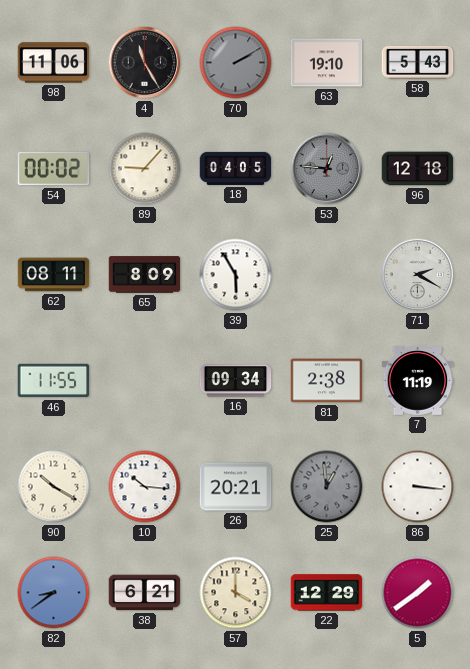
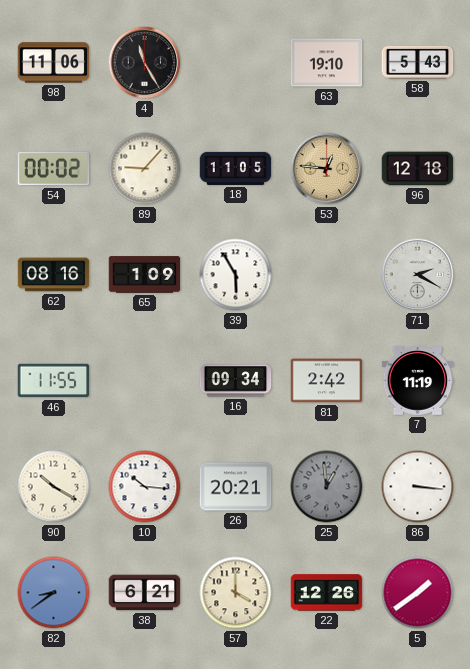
70: 2:10 -> none
18: 04:05 -> 11:05
53 dial: grey -> champagne
62: 08:11 -> 08:16
65: 8:09 -> 1:09
81: 2:38 -> 2:42
22: 12:29 -> 12:26
